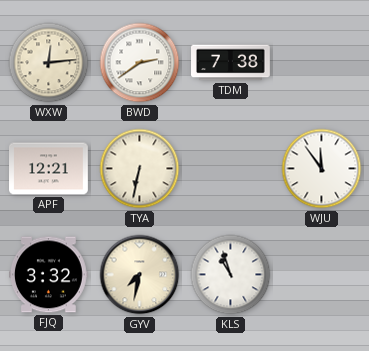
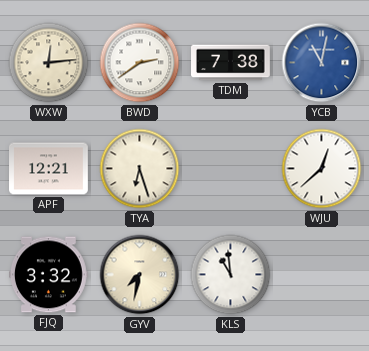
YCB: none -> 11:02
TYA: 6:32 -> 6:27
WJU: 11:54 -> 12:38
KLS: 10:57 -> 10:59
